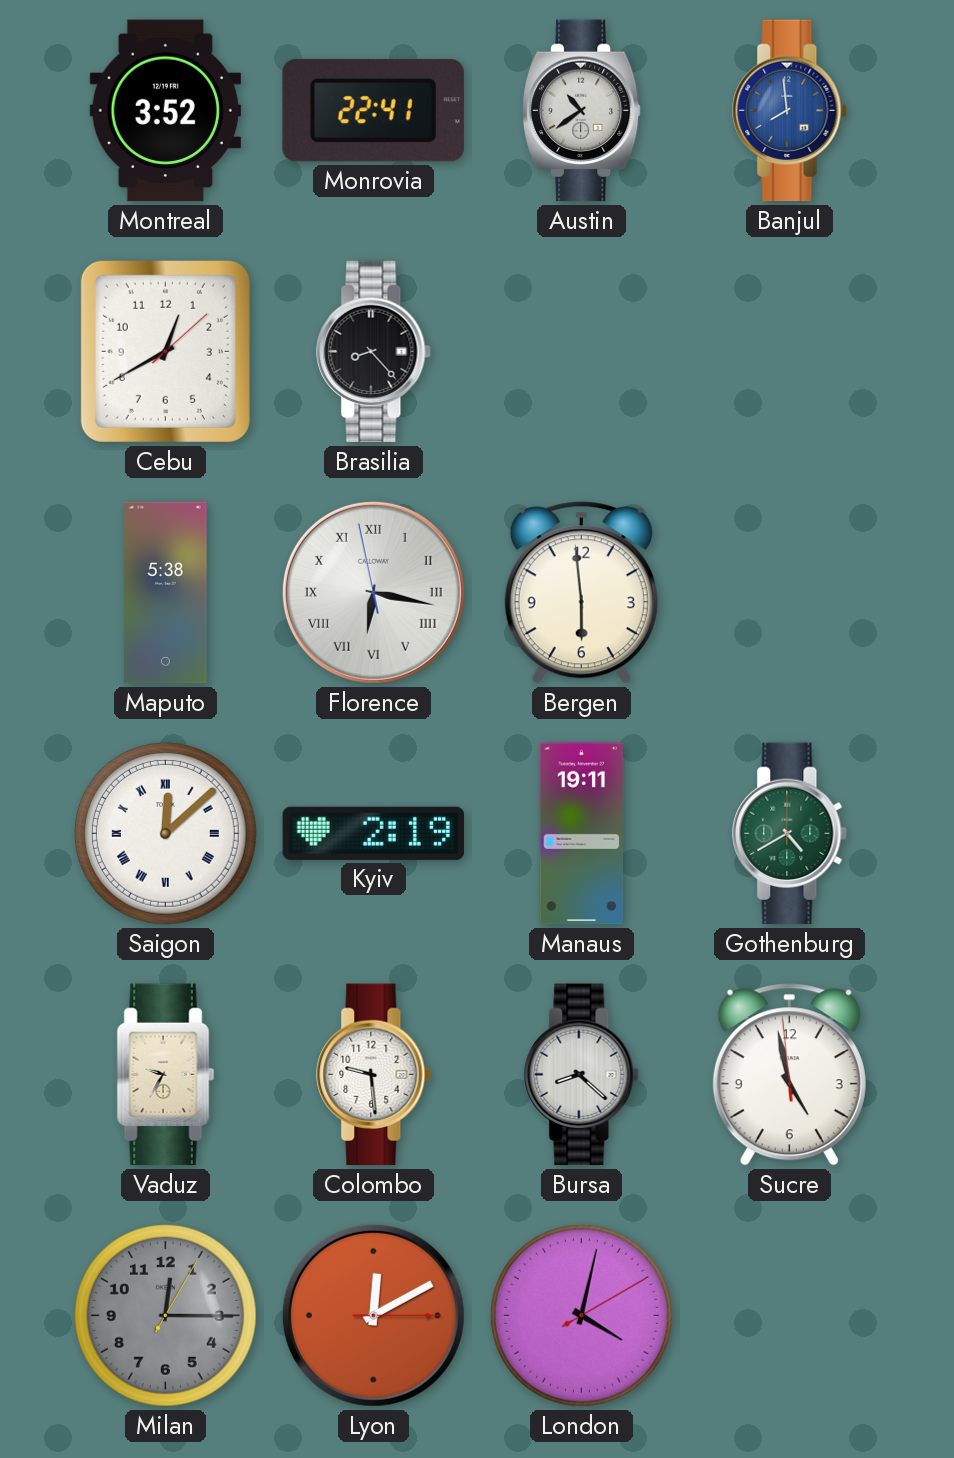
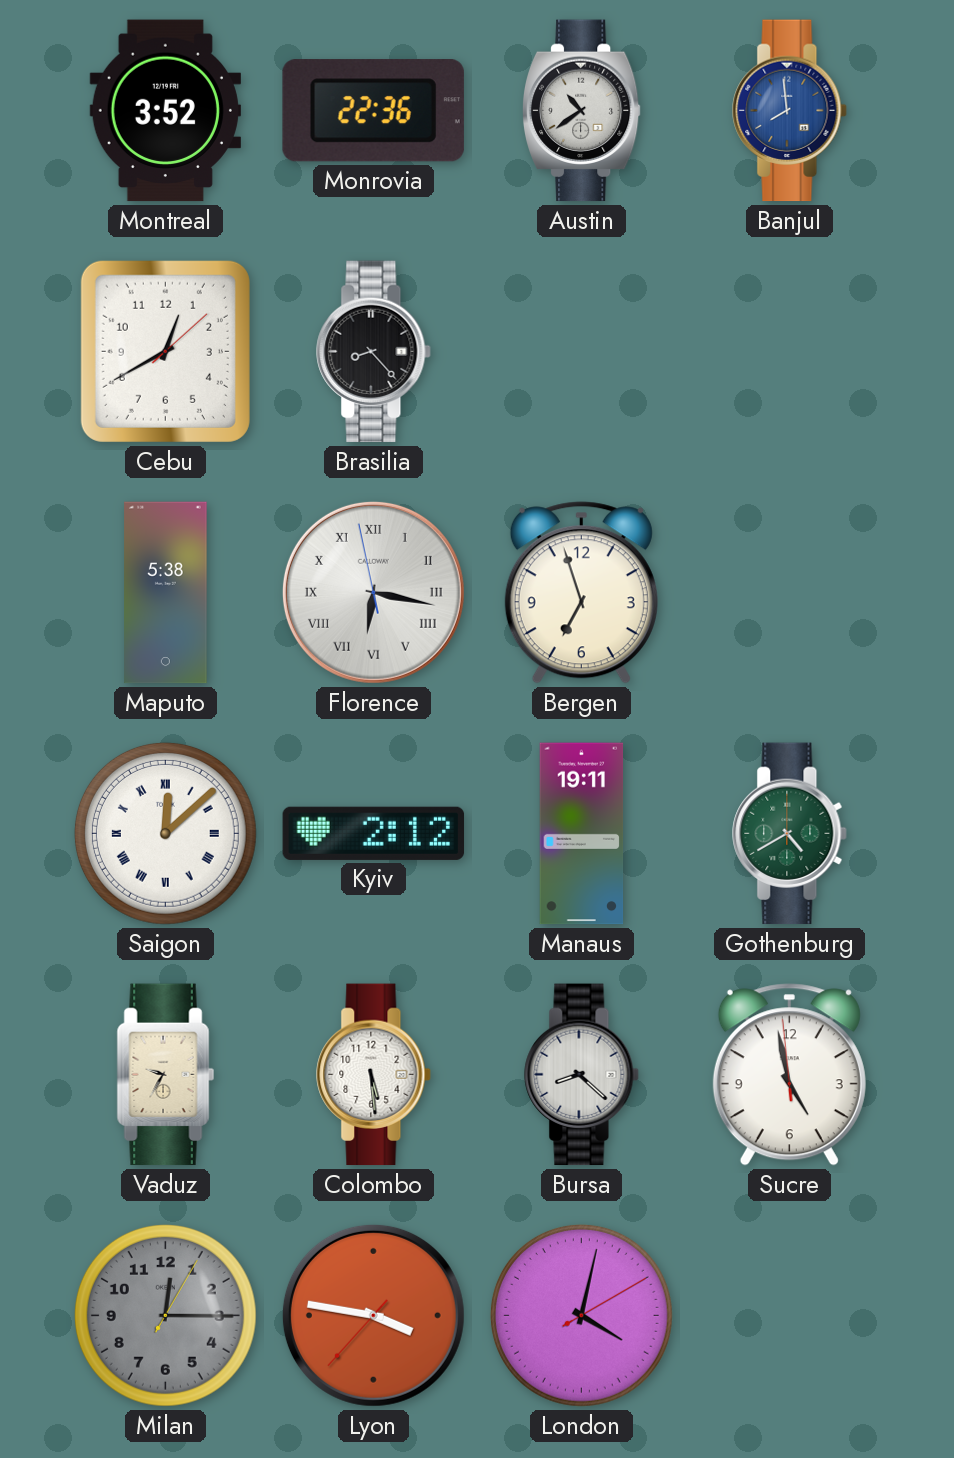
Monrovia: 22:41 -> 22:36
Bergen: 5:59 -> 6:57
Kyiv: 2:19 -> 2:12
Colombo: 9:29 -> 5:29
Lyon: 12:10 -> 3:46
